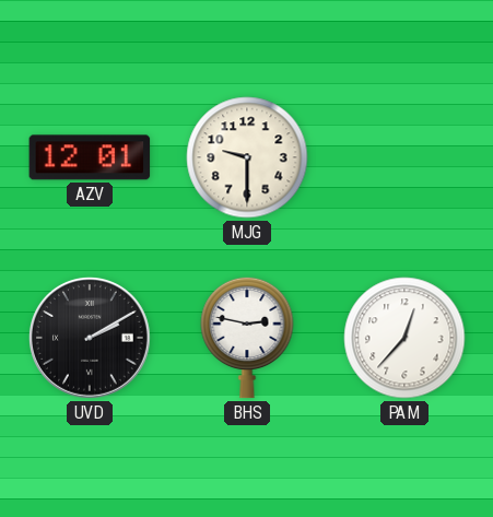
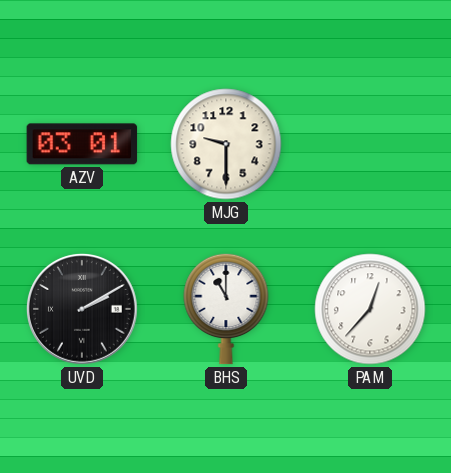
AZV: 12:01 -> 03:01
BHS: 2:47 -> 11:00
